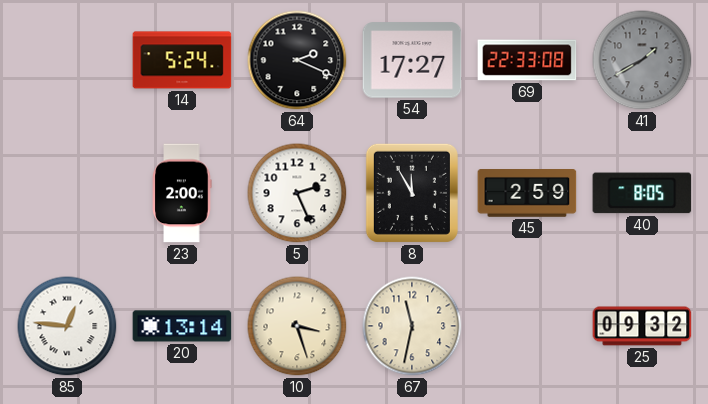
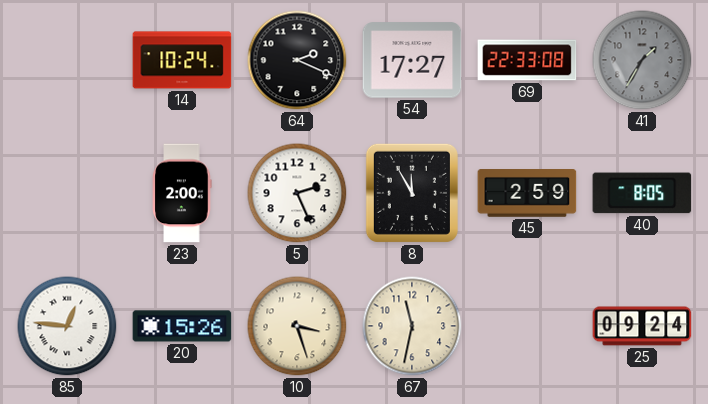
14: 5:24 -> 10:24
41: 1:40 -> 1:35
20: 13:14 -> 15:26
25: 09:32 -> 09:24
